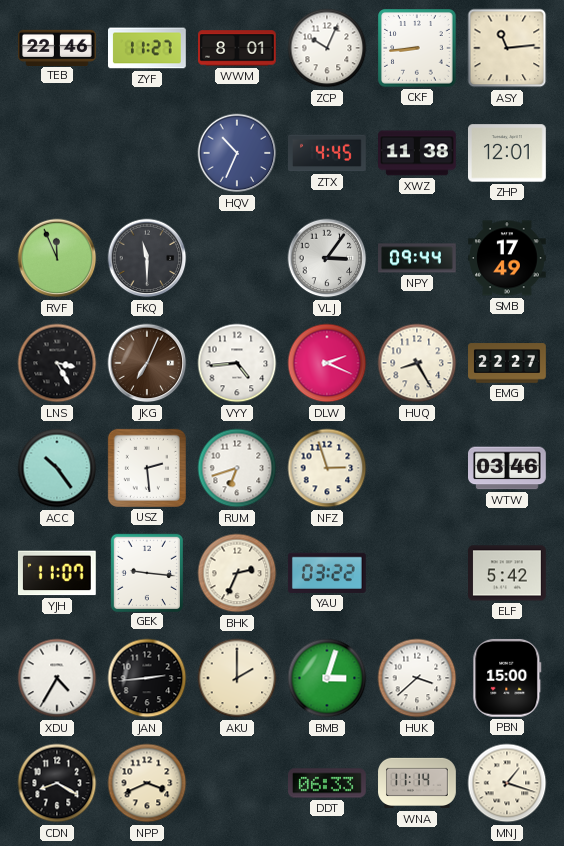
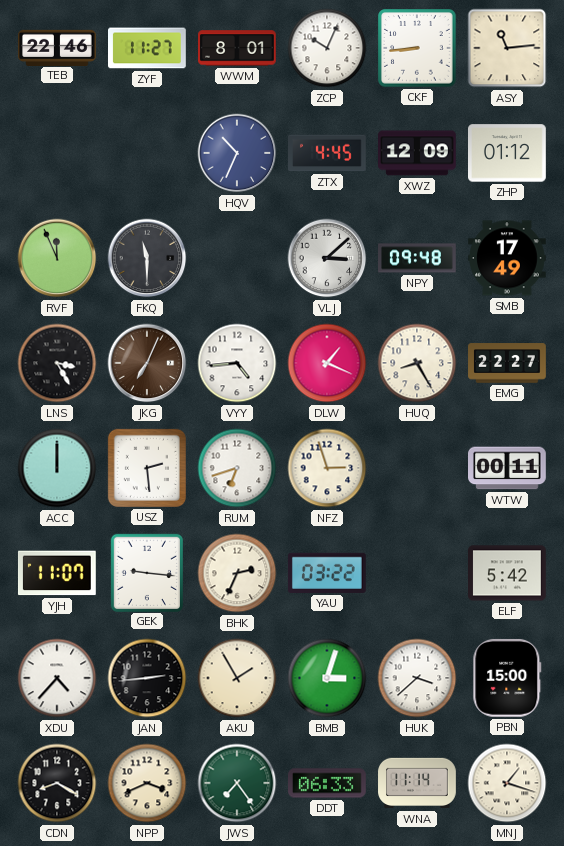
XWZ: 11:38 -> 12:09
ZHP: 12:01 -> 01:12
VLJ: 3:06 -> 3:08
NPY: 09:44 -> 09:48
DLW: 2:19 -> 1:19
ACC: 10:24 -> 12:00
WTW: 03:46 -> 00:11
XDU: 4:35 -> 4:37
AKU: 2:00 -> 1:55
JWS: none -> 7:24
